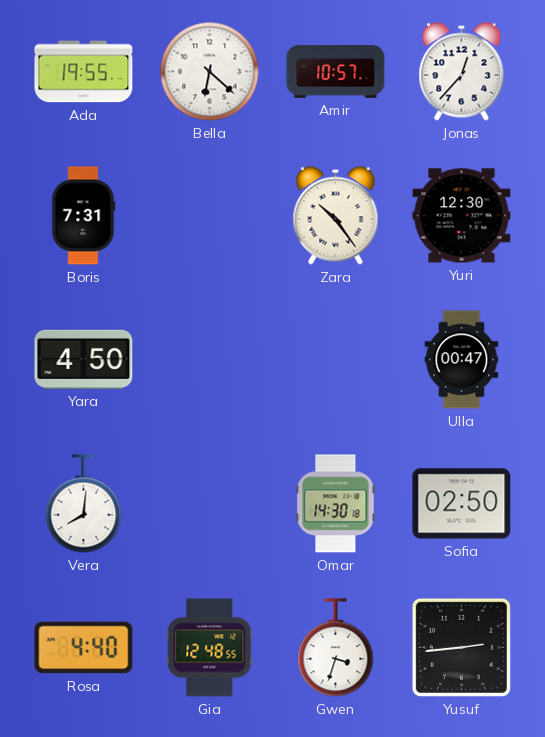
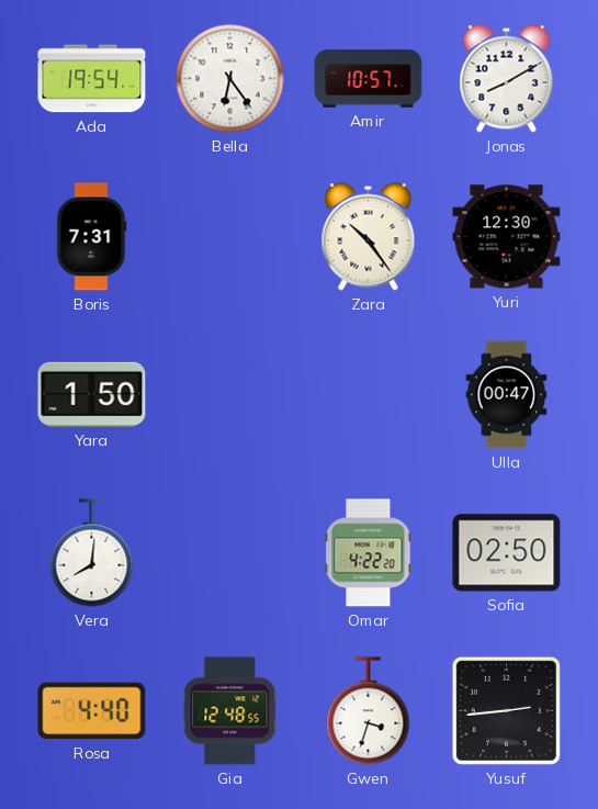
Ada: 19:55 -> 19:54
Bella: 6:22 -> 6:24
Jonas: 12:37 -> 8:10
Yara: 4:50 -> 1:50
Omar: 14:30 -> 4:22
